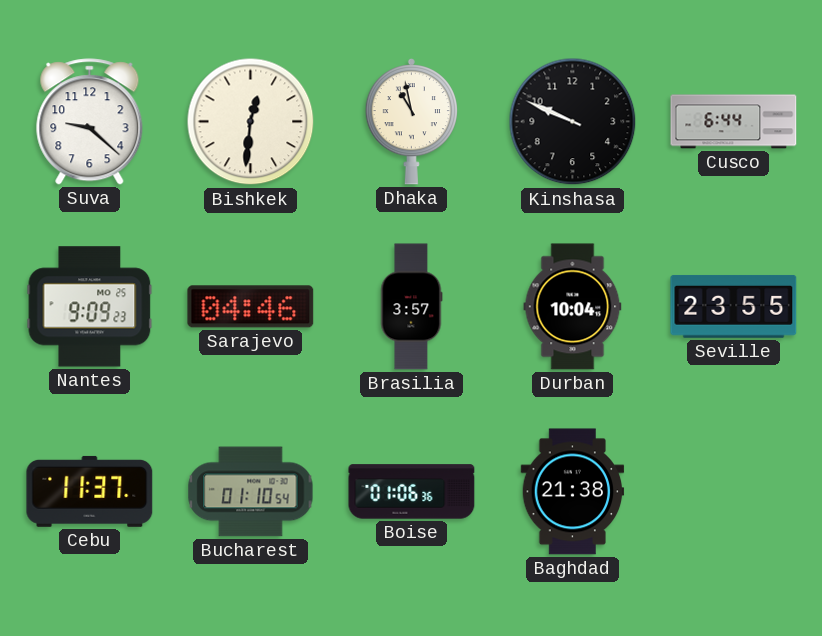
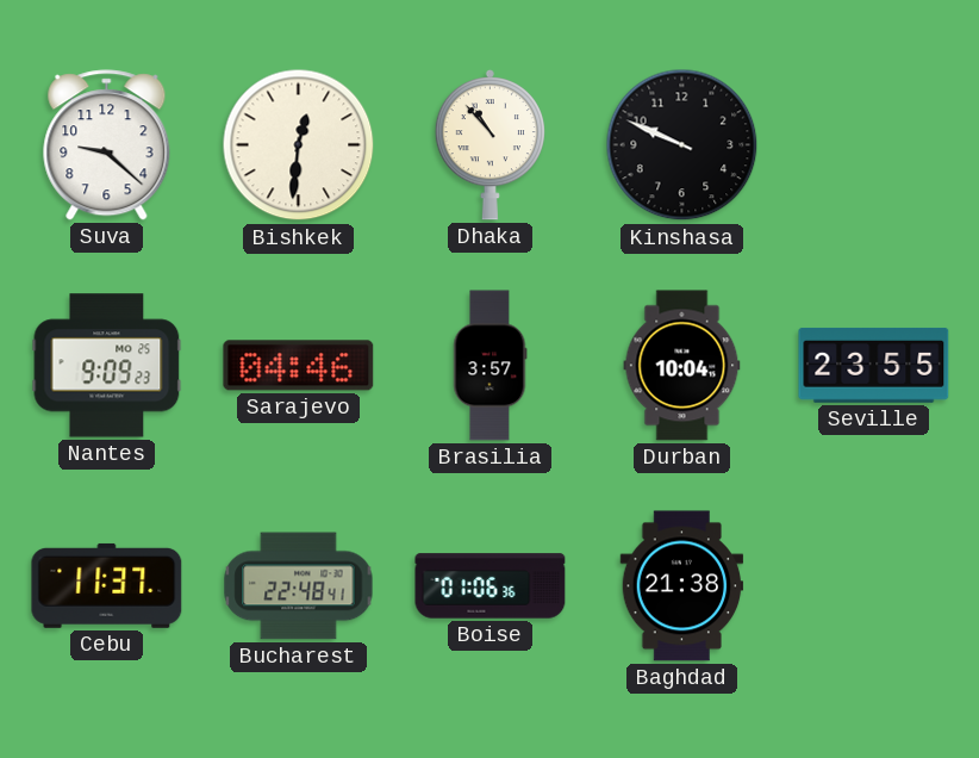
Dhaka: 10:58 -> 10:53
Cusco: 6:44 -> none
Bucharest: 01:10 -> 22:48
